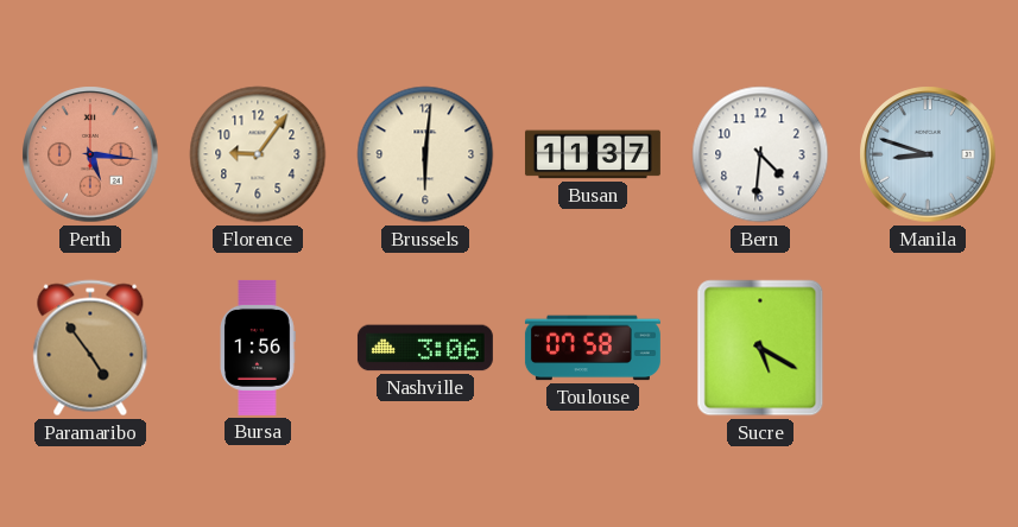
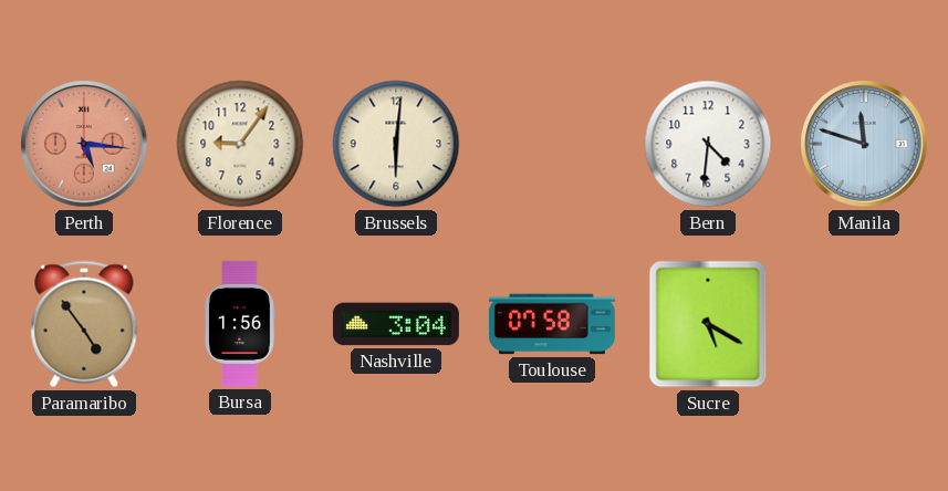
Busan: 11:37 -> none
Manila: 8:48 -> 11:48
Nashville: 3:06 -> 3:04
